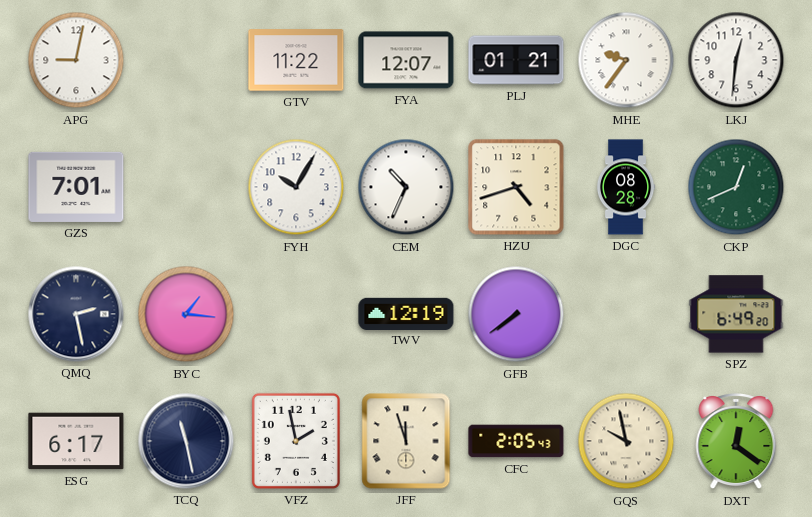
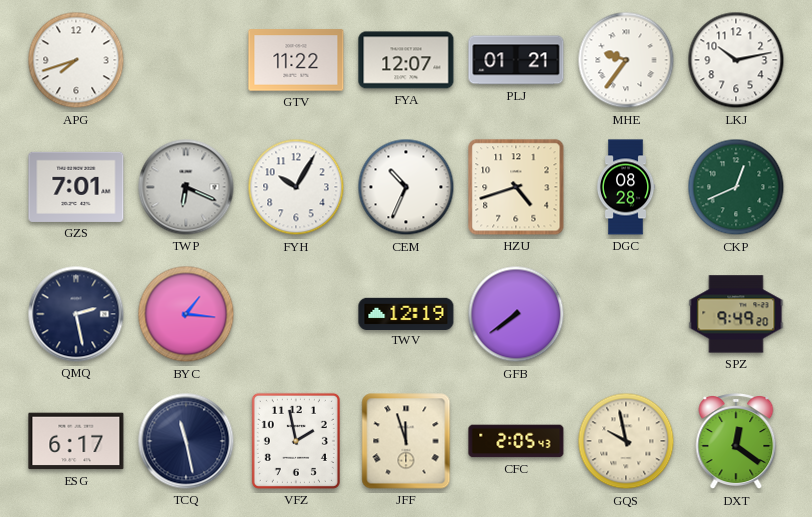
APG: 9:02 -> 7:42
LKJ: 12:31 -> 10:13
TWP: none -> 6:19
SPZ: 6:49 -> 9:49
